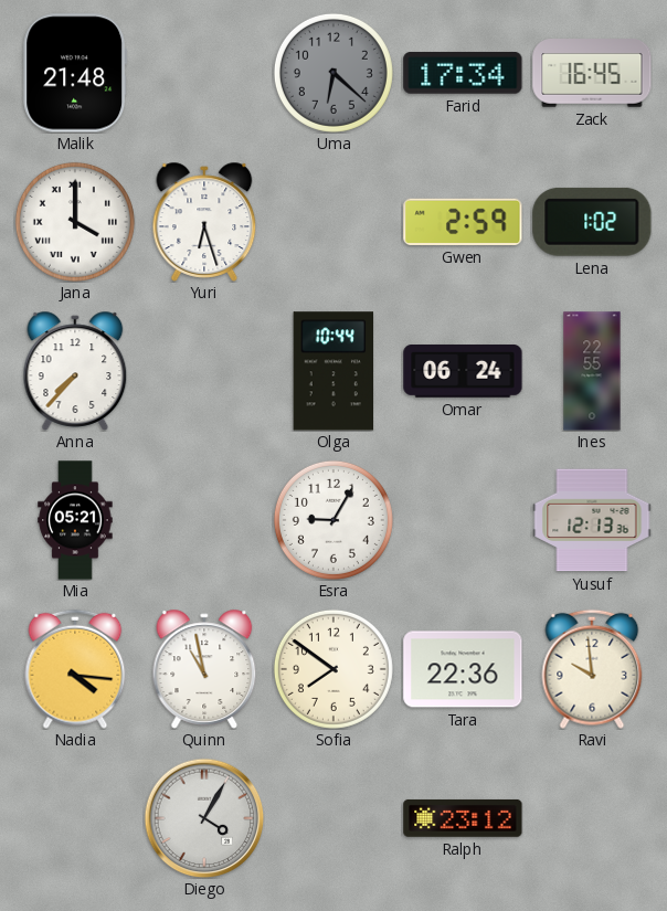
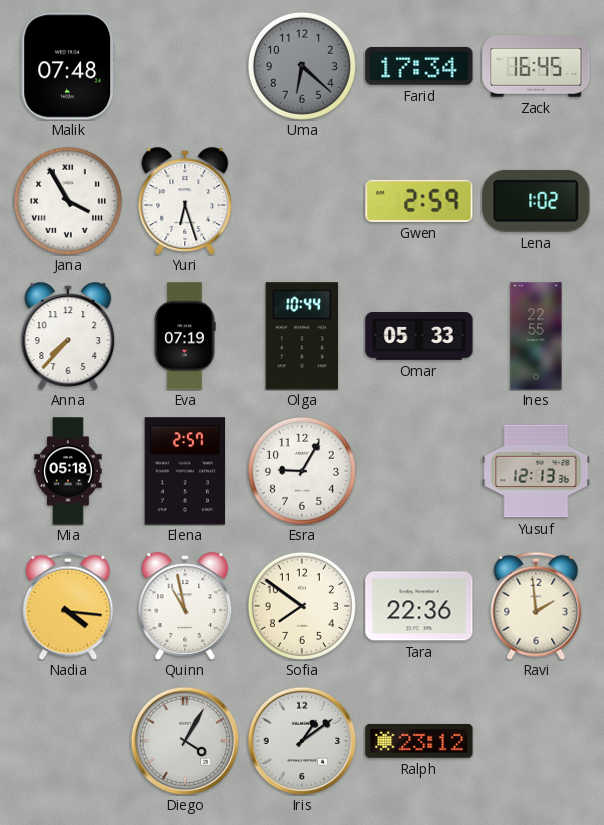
Malik: 21:48 -> 07:48
Jana: 4:00 -> 3:55
Eva: none -> 07:19
Omar: 06:24 -> 05:33
Mia: 05:21 -> 05:18
Elena: none -> 2:57
Ravi: 9:59 -> 1:59
Iris: none -> 1:09
